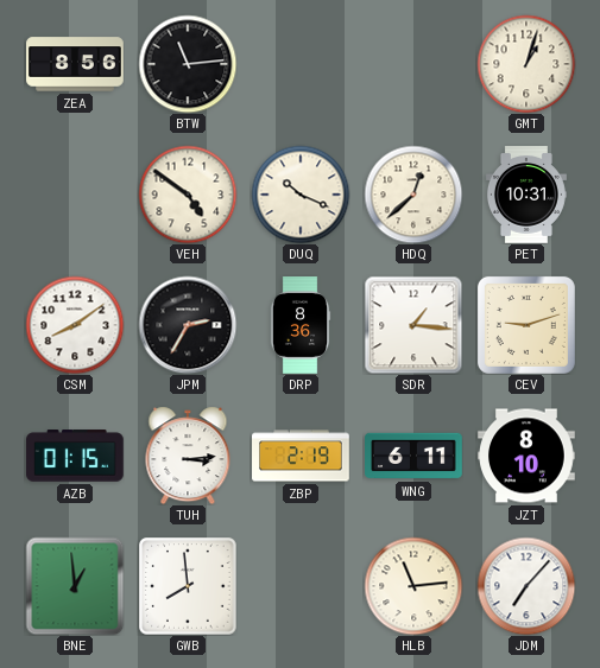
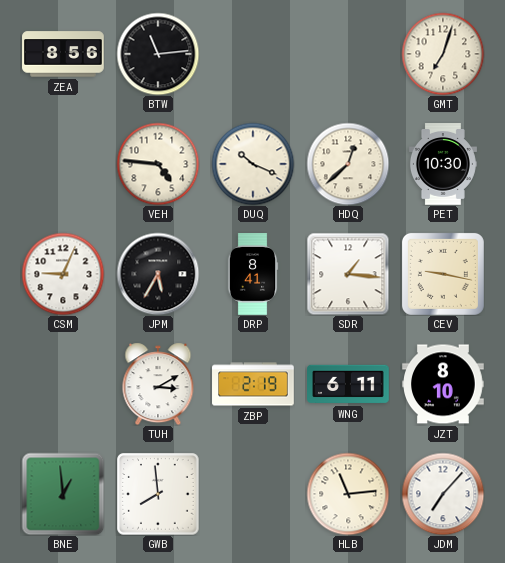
GMT: 1:03 -> 7:03
VEH: 4:51 -> 4:46
PET: 10:31 -> 10:30
CSM: 8:09 -> 9:04
JPM: 2:35 -> 5:35
DRP: 8:36 -> 8:41
CEV: 9:12 -> 9:17
AZB: 01:15 -> none
TUH: 3:14 -> 3:10
